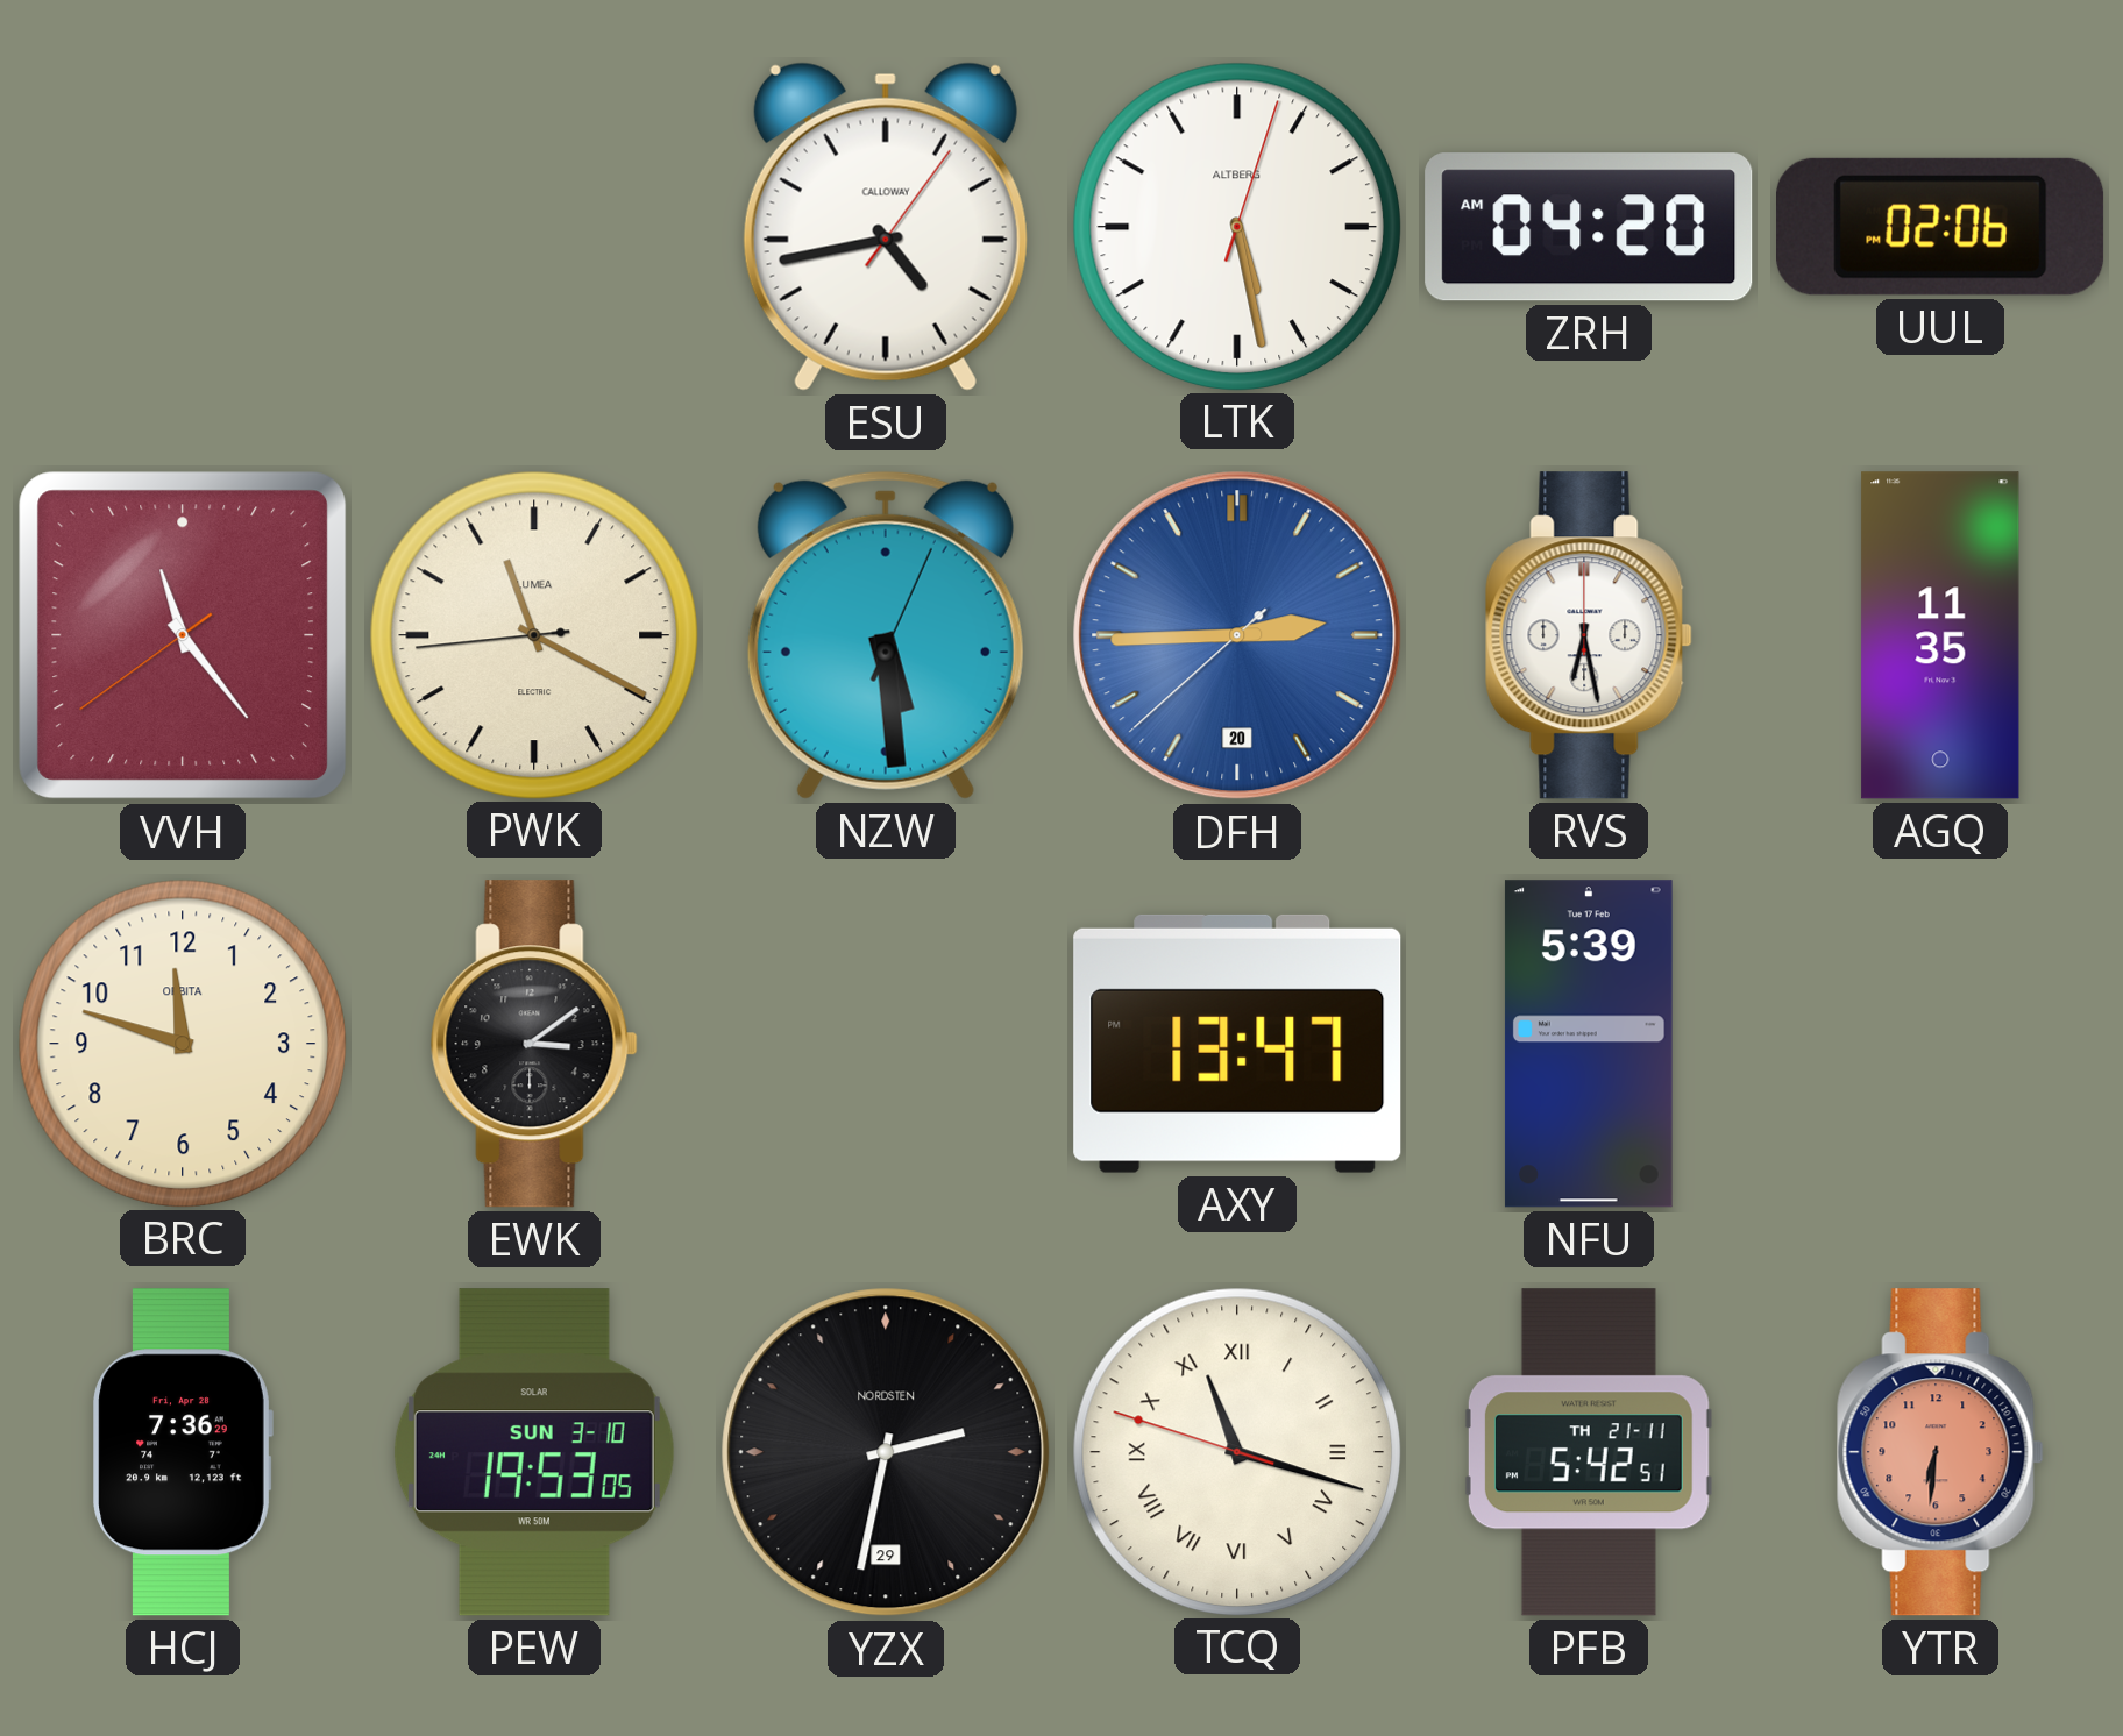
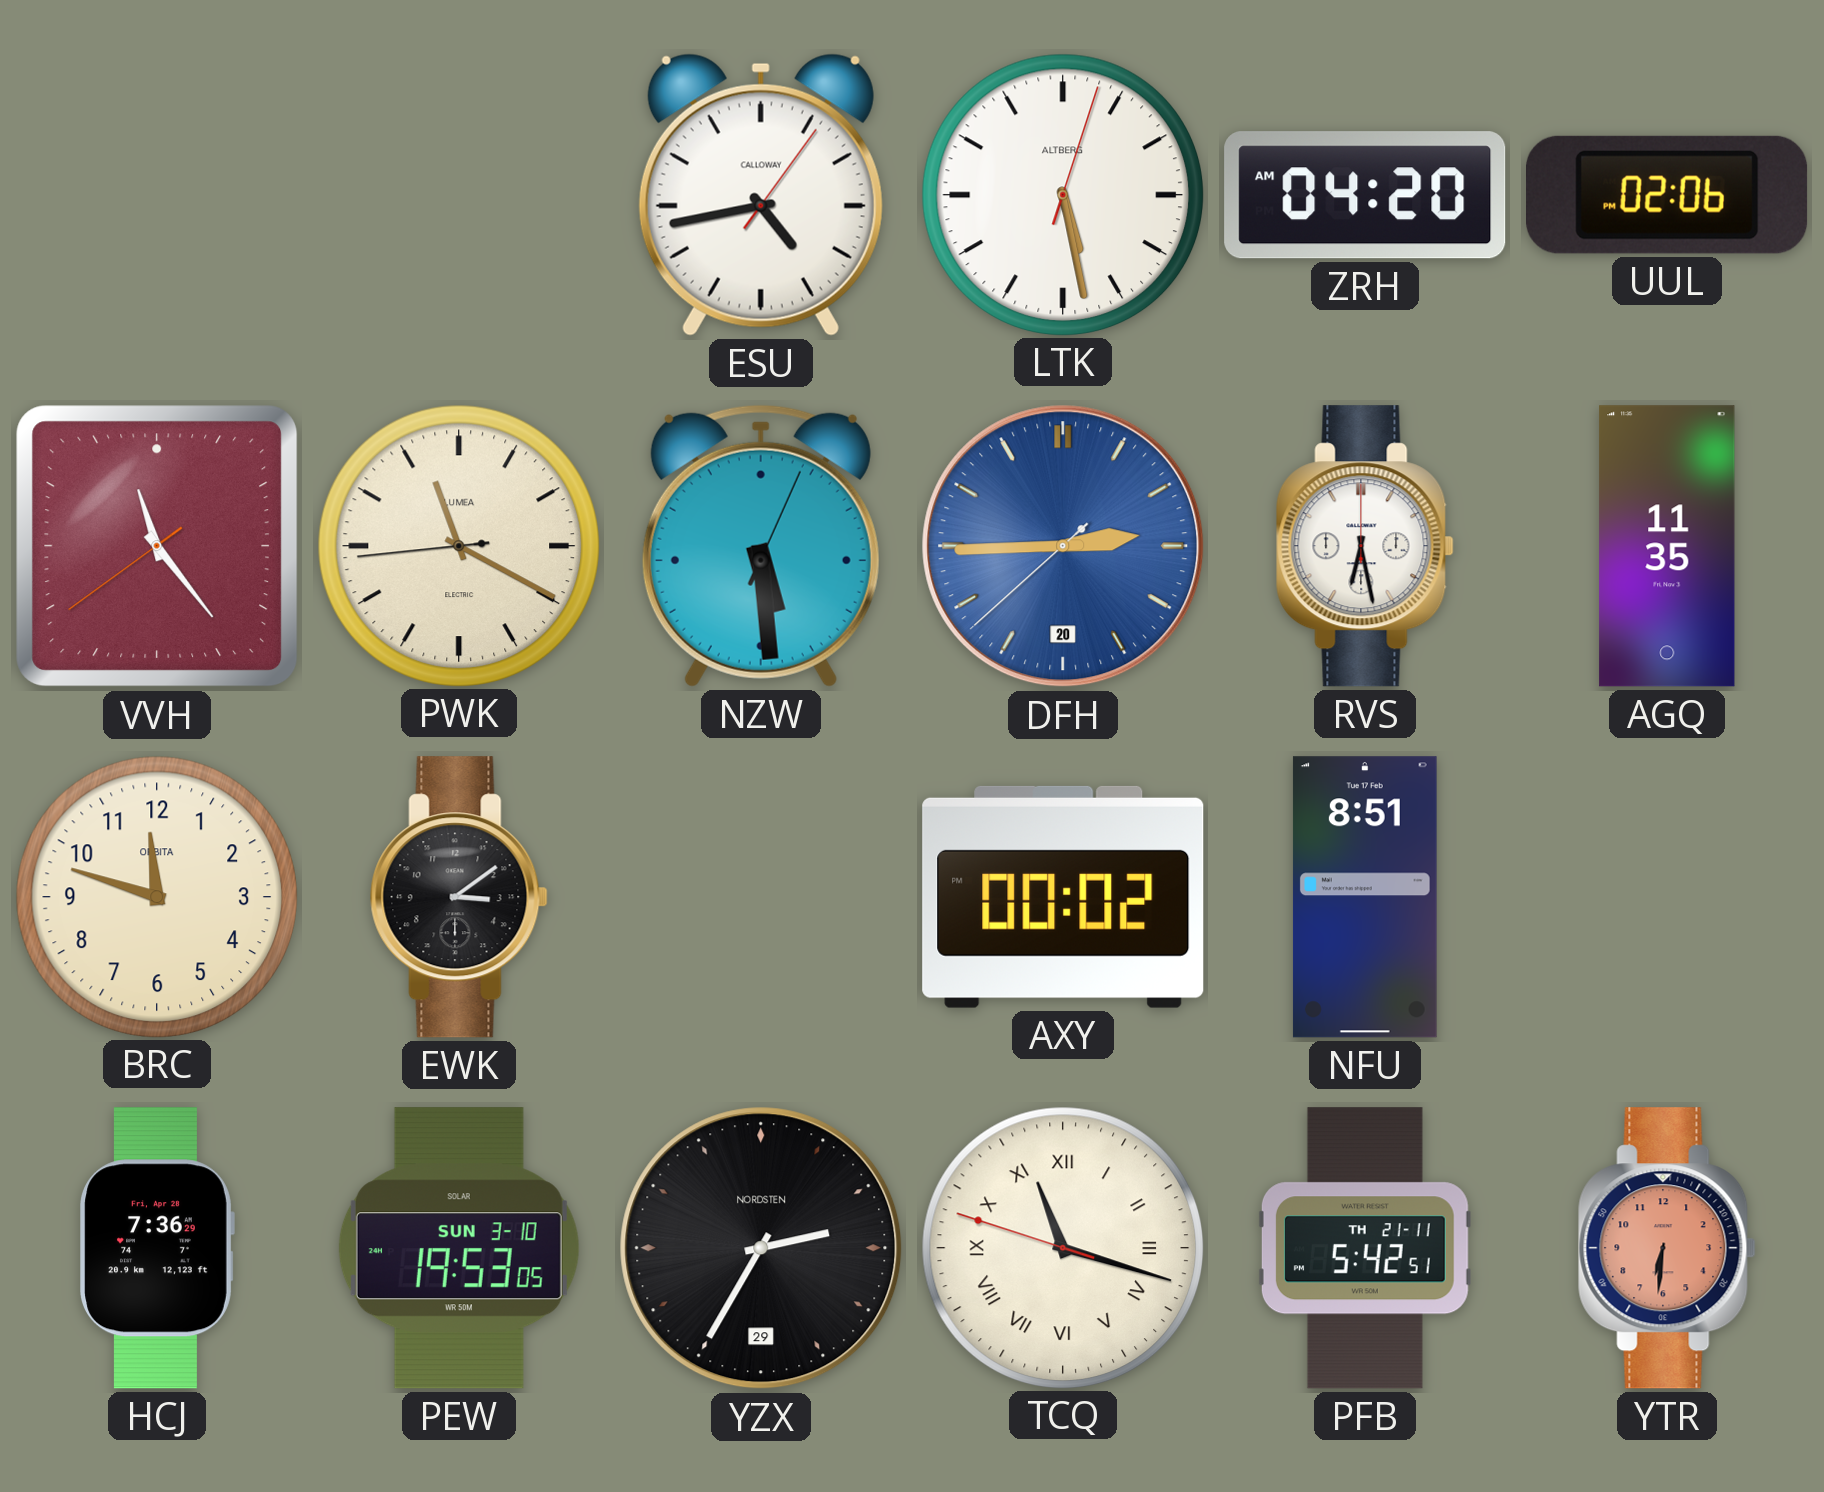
AXY: 13:47 -> 00:02
NFU: 5:39 -> 8:51
YZX: 2:32 -> 2:35
